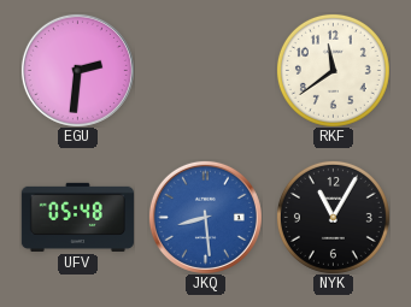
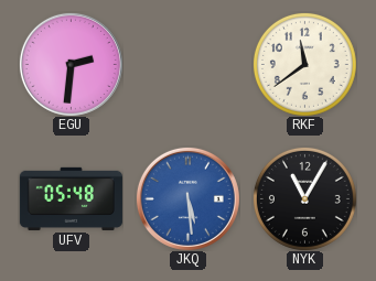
JKQ: 8:29 -> 5:29
